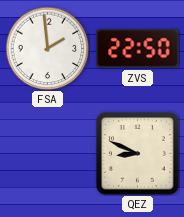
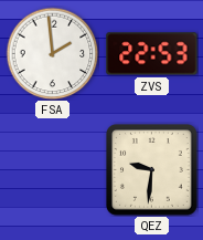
ZVS: 22:50 -> 22:53
QEZ: 8:49 -> 9:31
